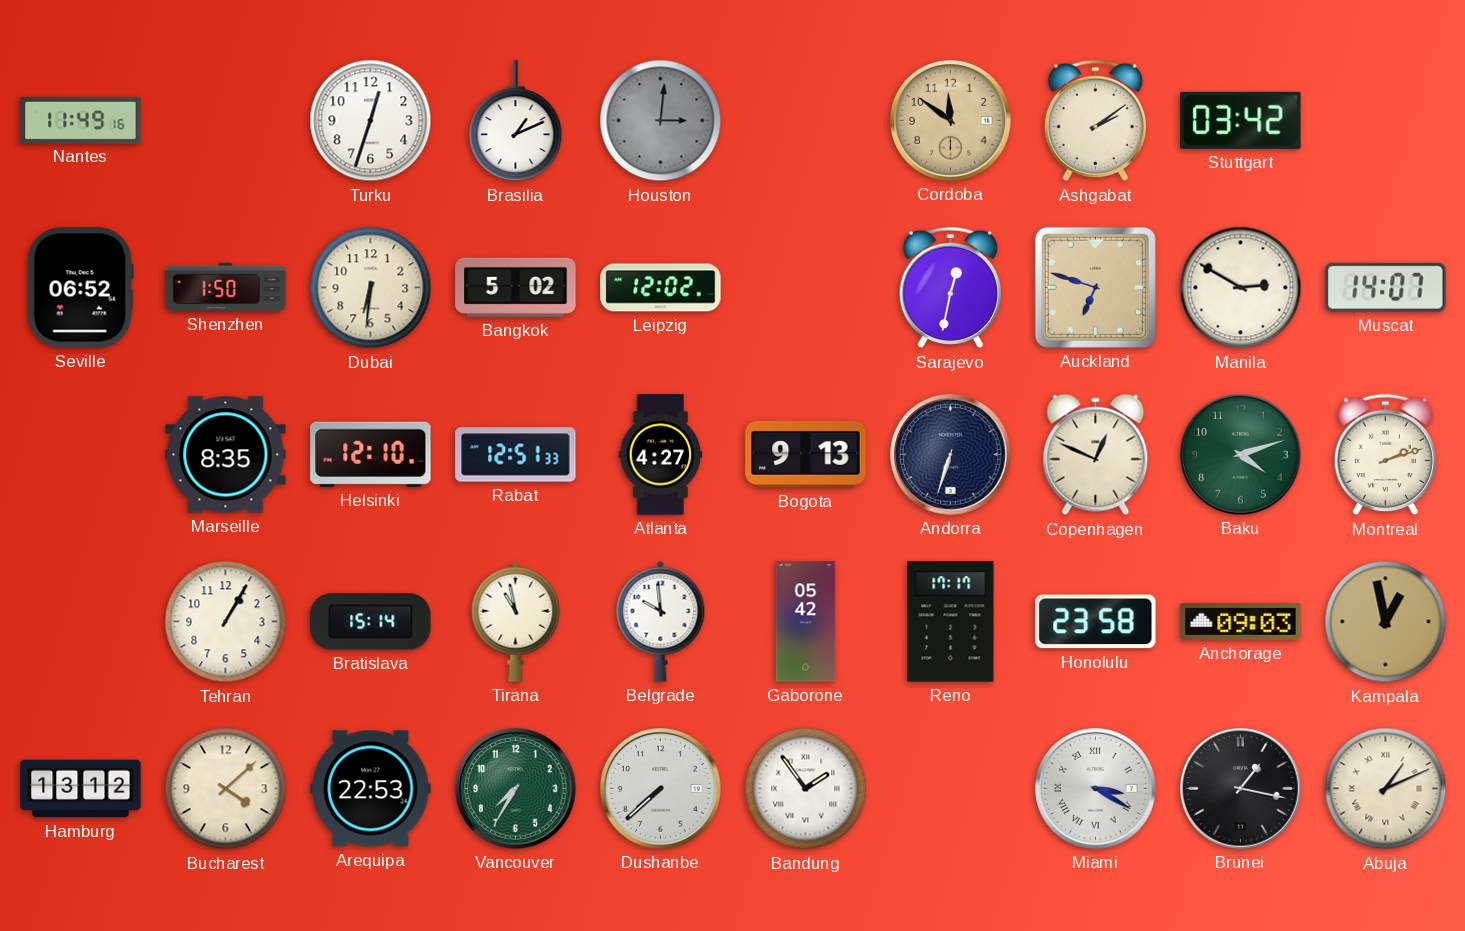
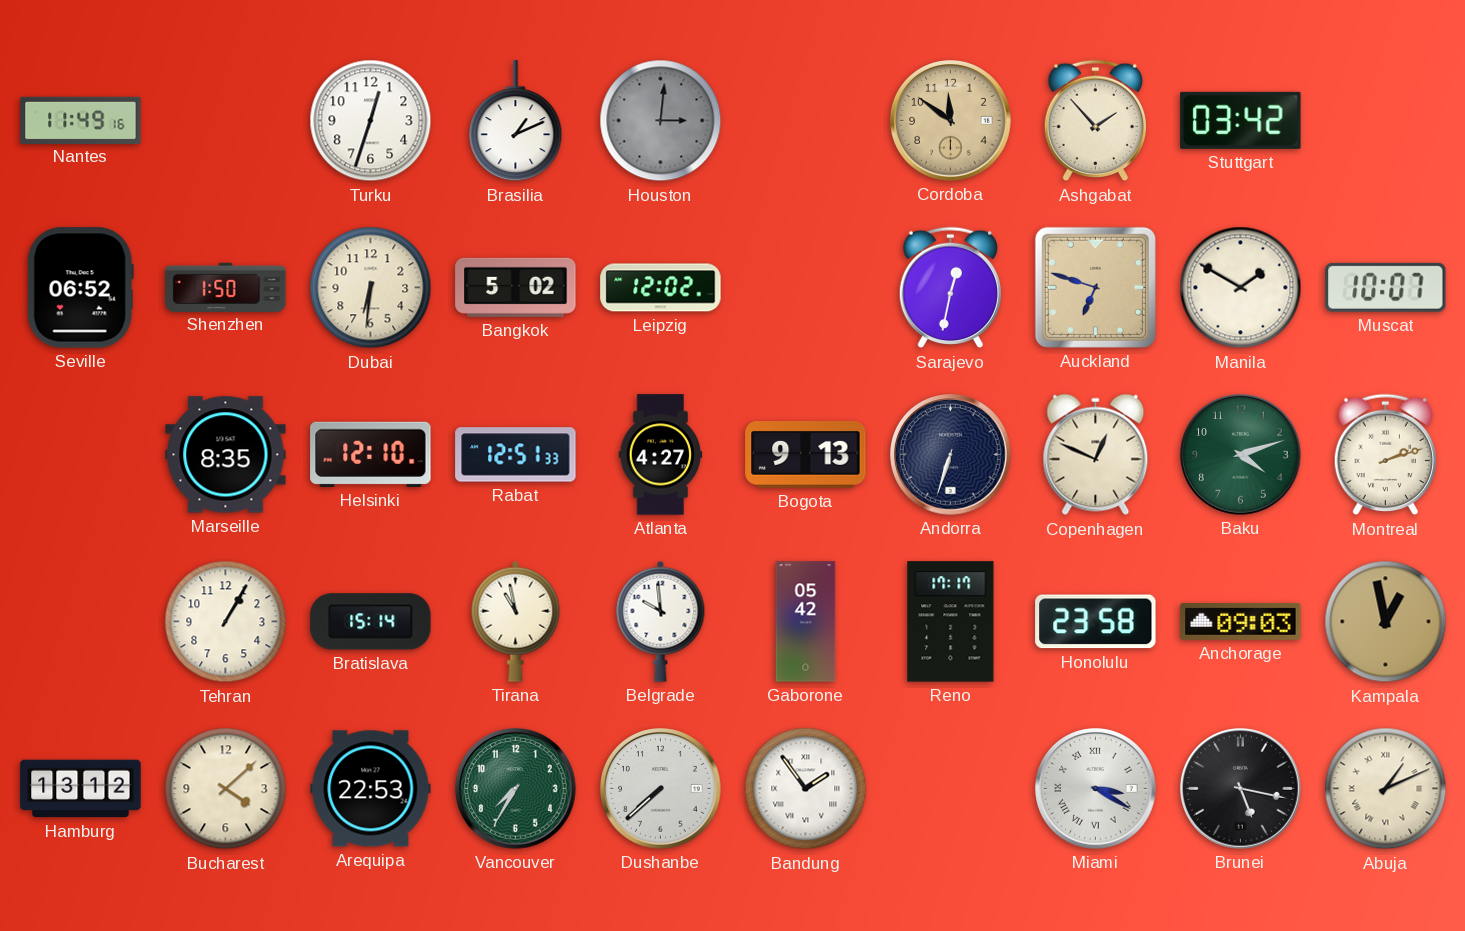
Ashgabat: 2:09 -> 1:53
Manila: 2:50 -> 1:50
Muscat: 14:07 -> 10:07
Brunei: 1:17 -> 5:17
